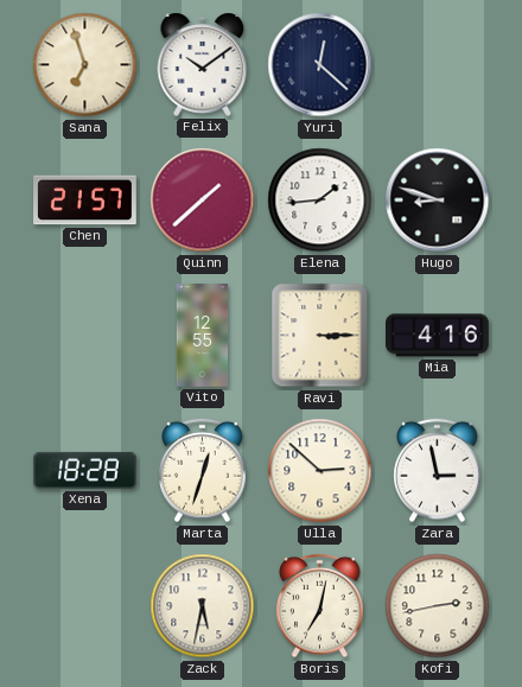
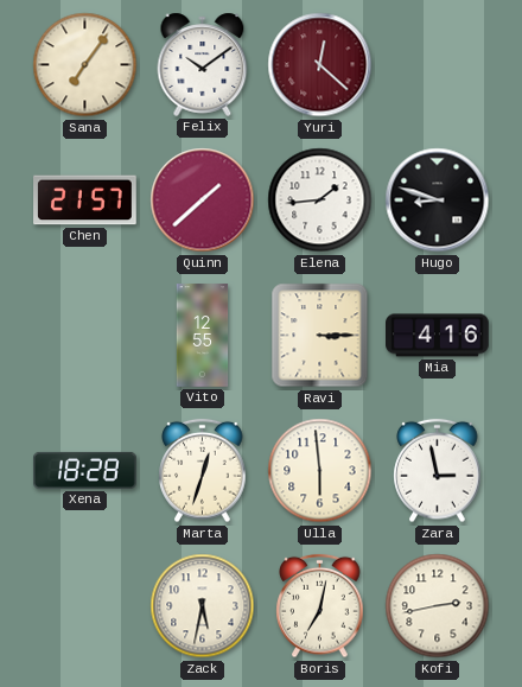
Sana: 6:57 -> 7:06
Yuri dial: navy -> burgundy
Ulla: 2:52 -> 5:59
